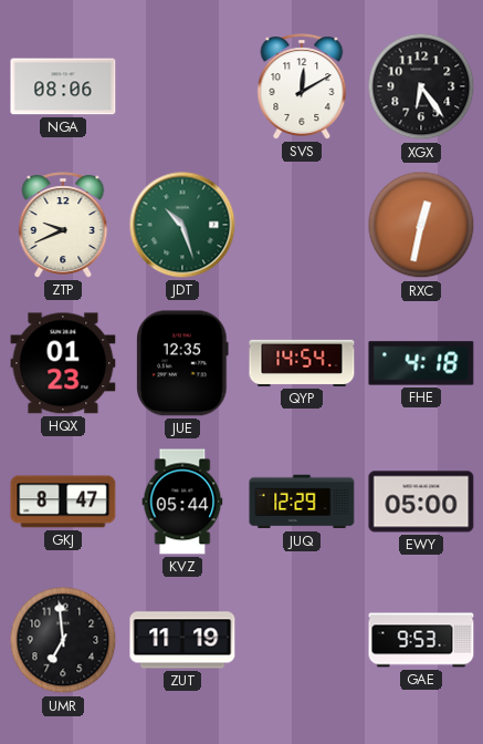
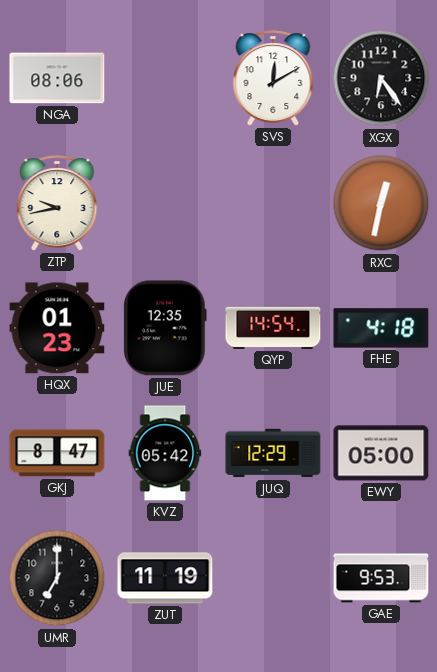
ZTP: 9:41 -> 9:43
JDT: 10:27 -> none
KVZ: 05:44 -> 05:42
UMR: 6:59 -> 7:00
